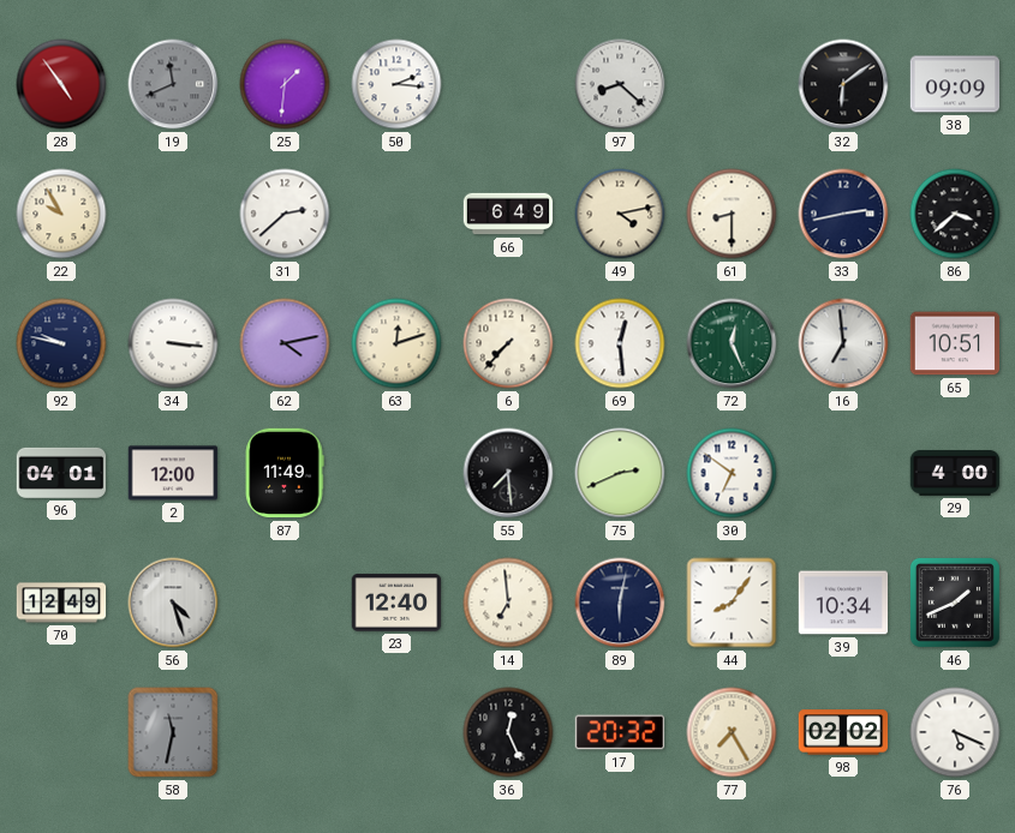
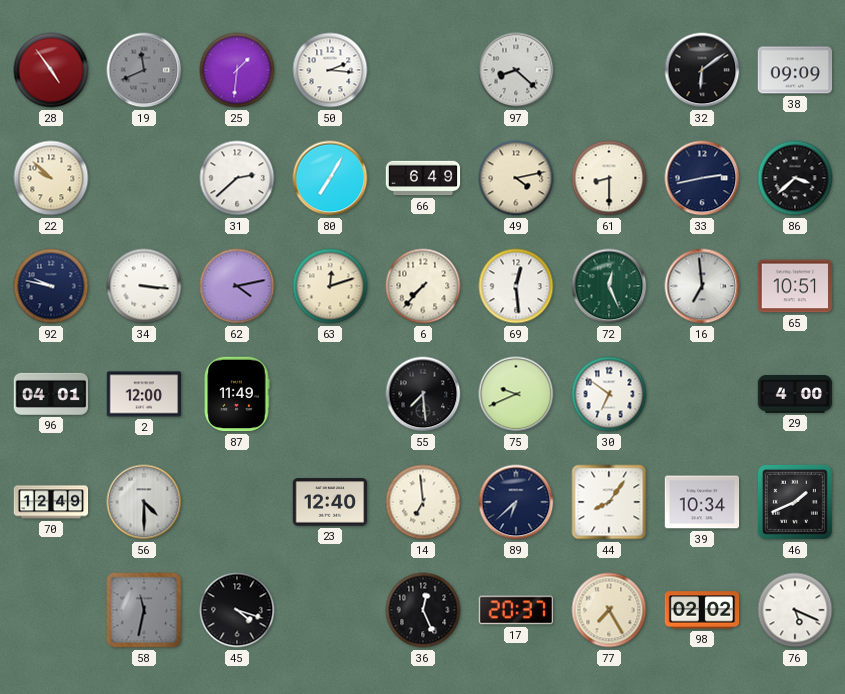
22: 9:55 -> 9:52
80: none -> 7:05
75: 2:41 -> 9:41
56: 4:27 -> 4:30
89: 6:02 -> 6:38
45: none -> 4:18
17: 20:32 -> 20:37
